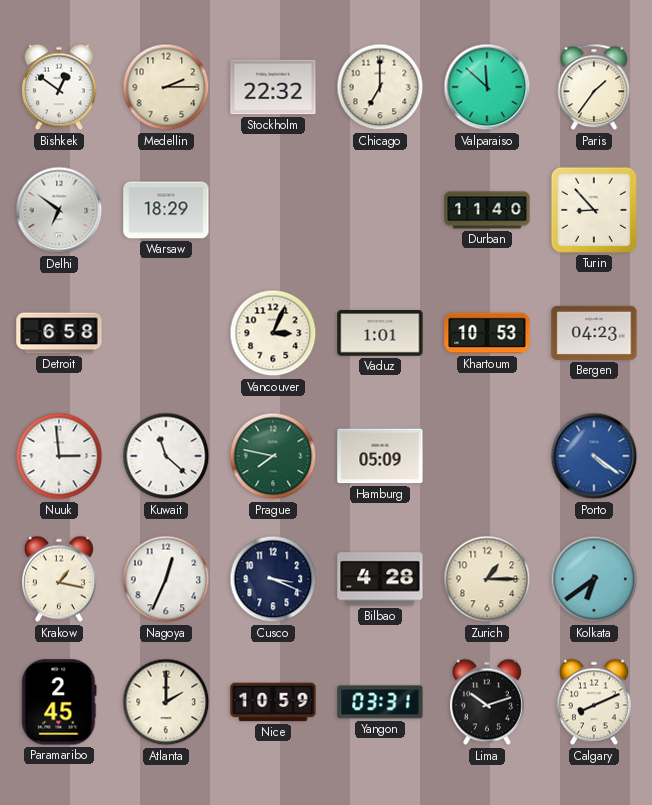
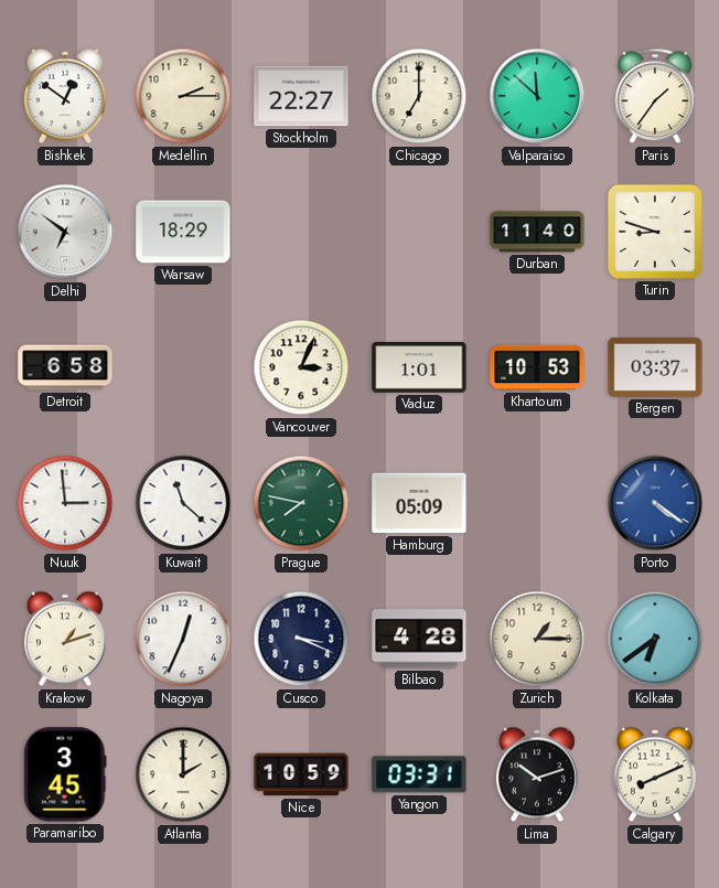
Stockholm: 22:32 -> 22:27
Turin: 8:53 -> 8:48
Bergen: 04:23 -> 03:37
Krakow: 1:17 -> 1:12
Paramaribo: 2:45 -> 3:45
